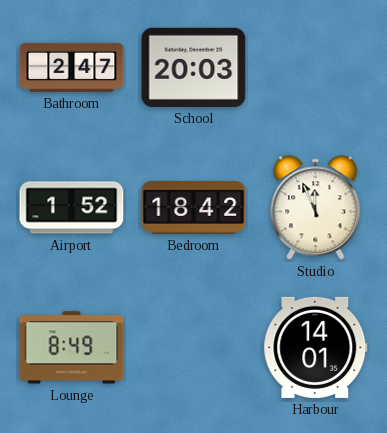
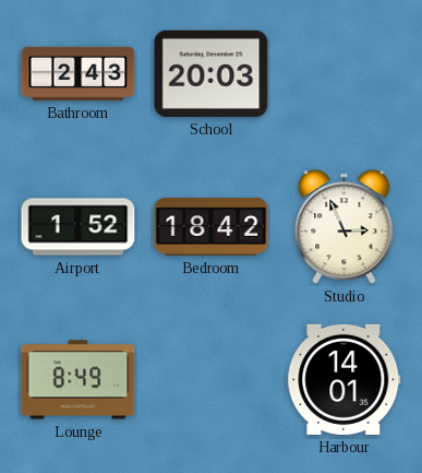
Bathroom: 2:47 -> 2:43
Studio: 11:56 -> 2:56
